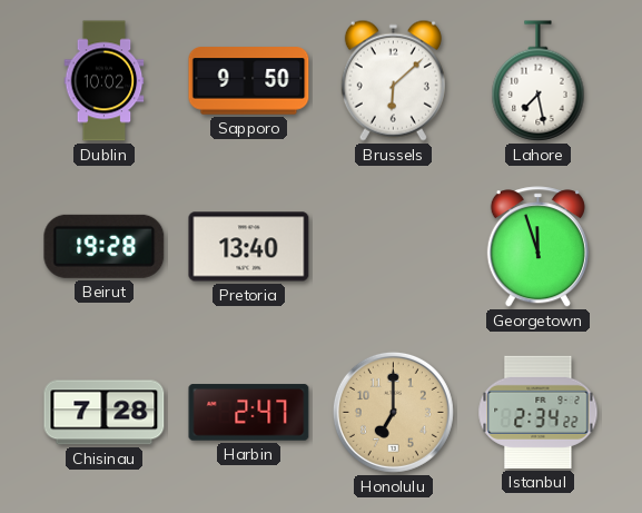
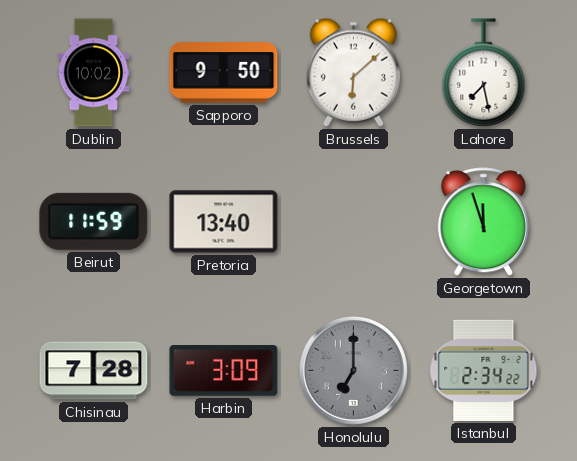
Beirut: 19:28 -> 11:59
Harbin: 2:47 -> 3:09
Honolulu dial: champagne -> grey
